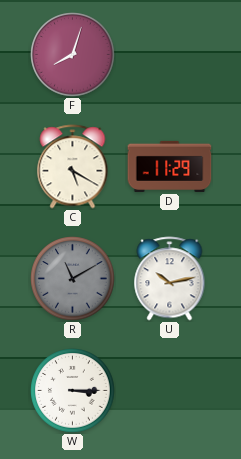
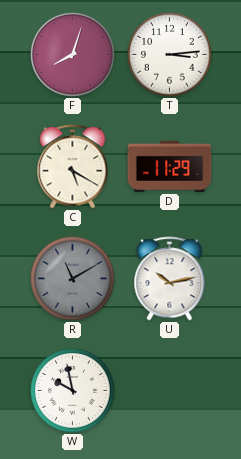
T: none -> 3:14
W: 3:15 -> 9:58
